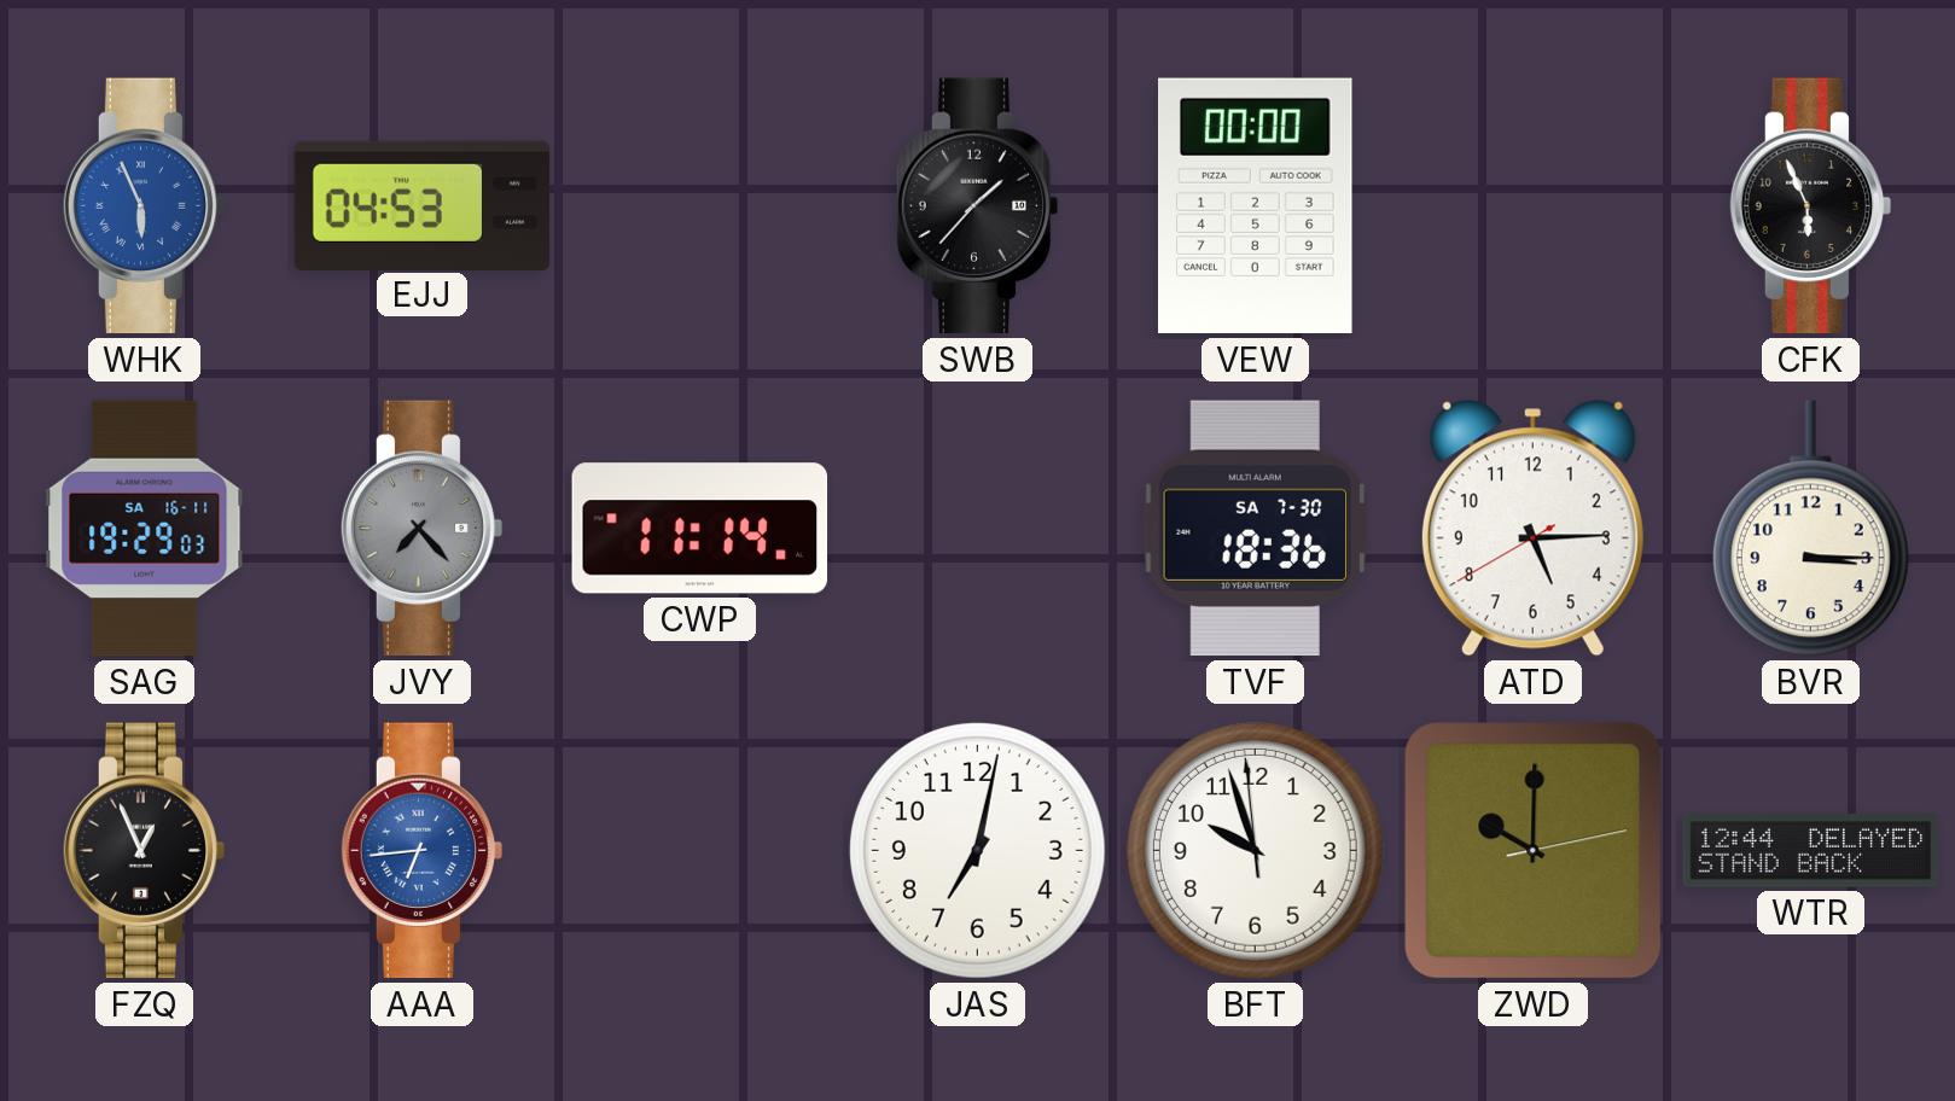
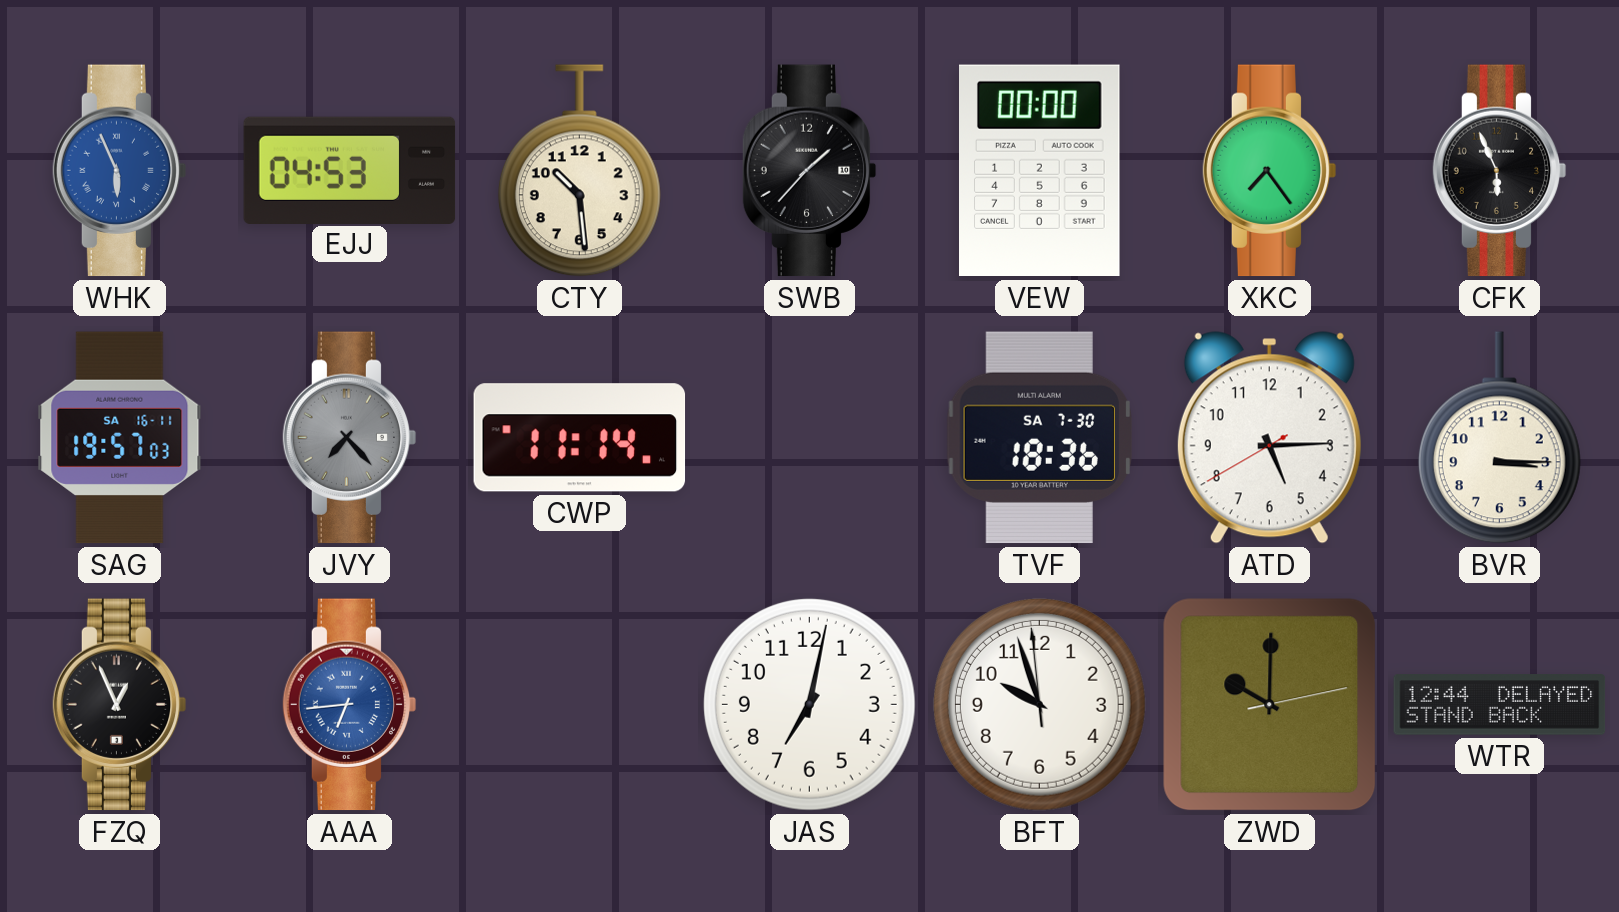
CTY: none -> 10:29
XKC: none -> 7:24
SAG: 19:29 -> 19:57
